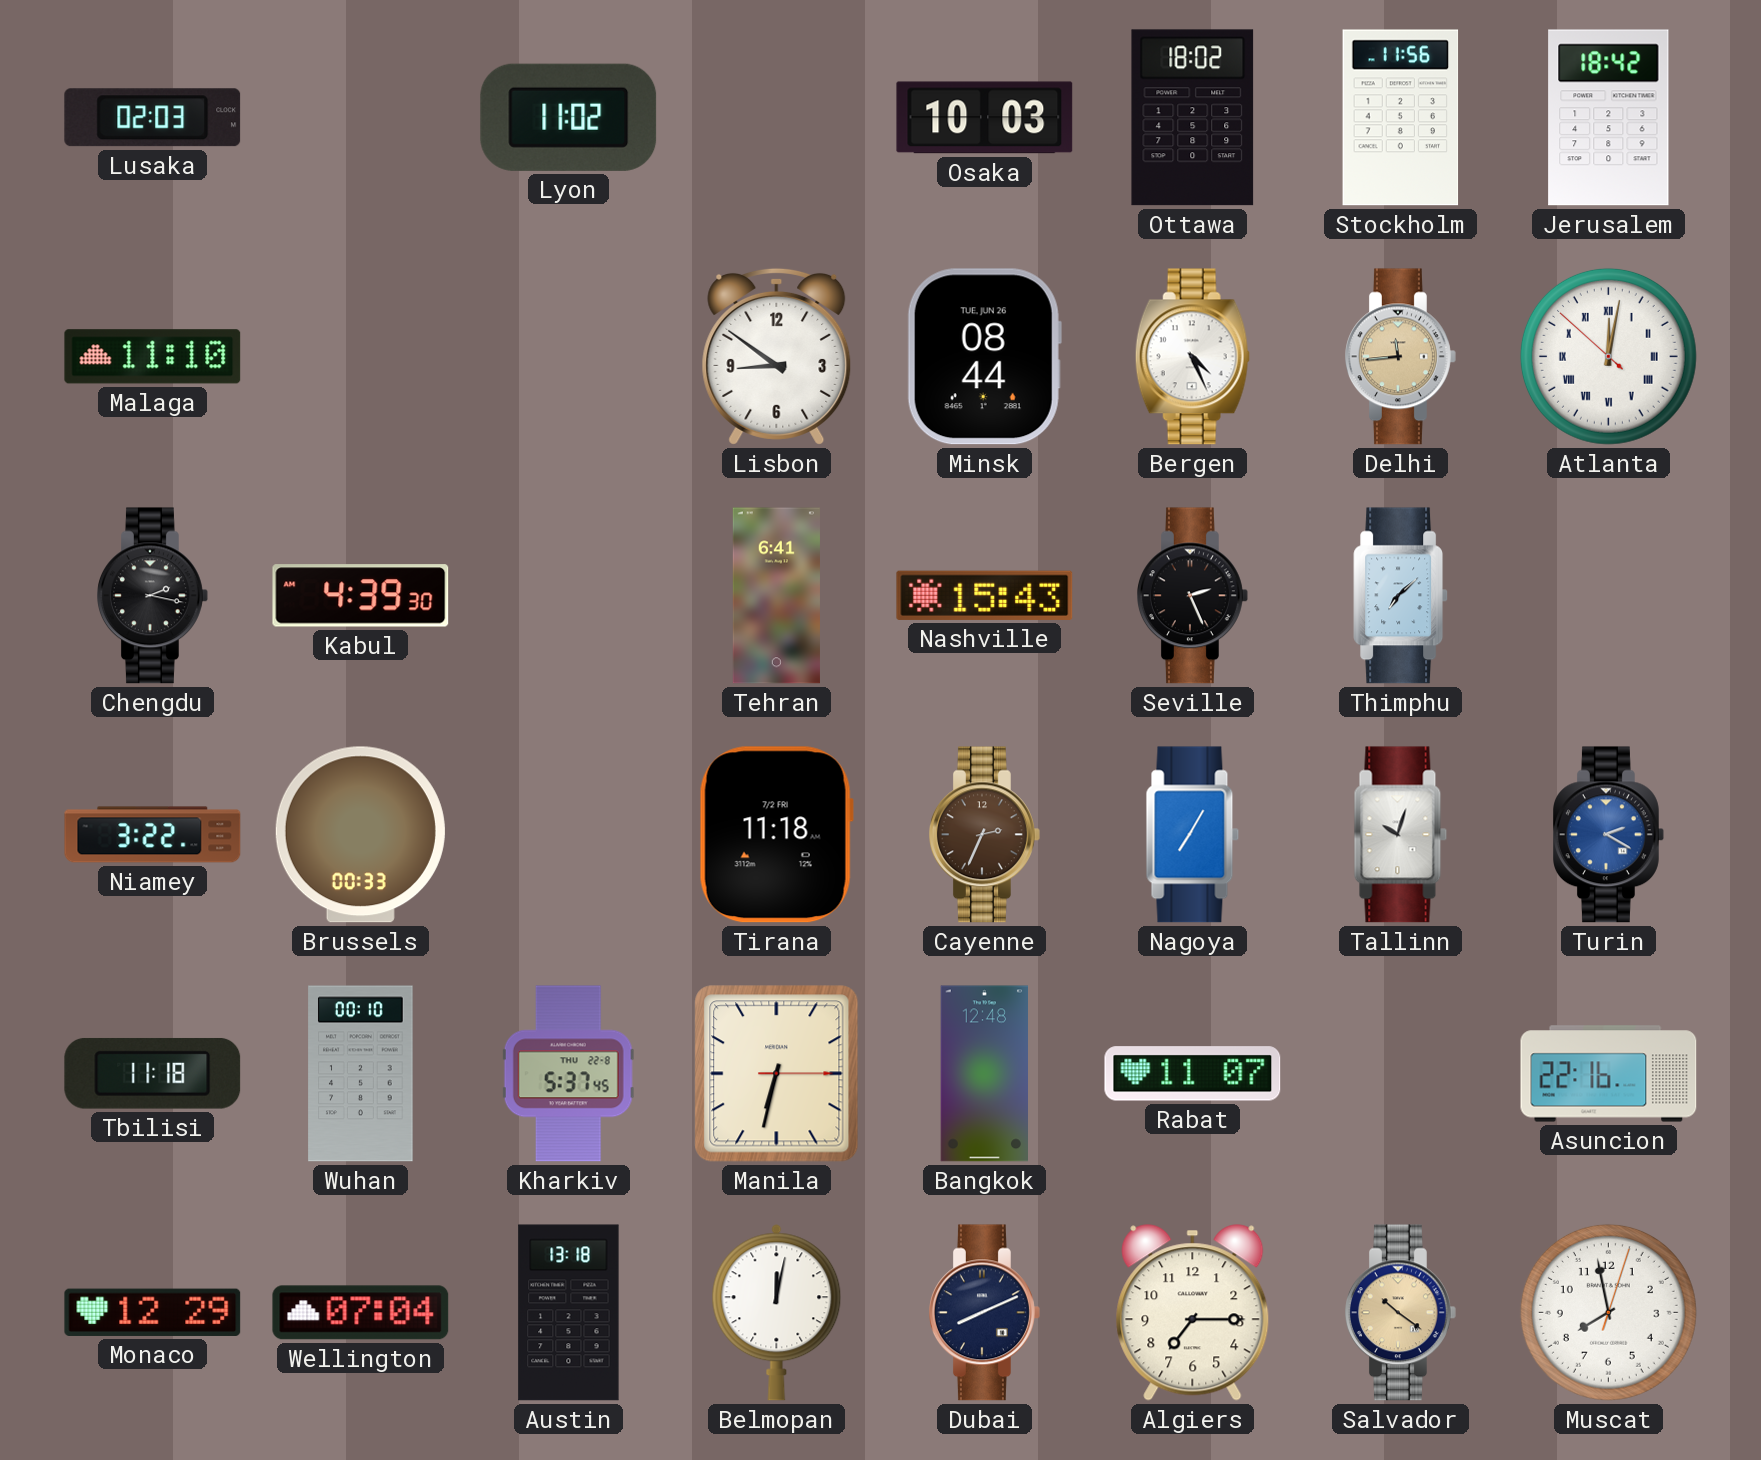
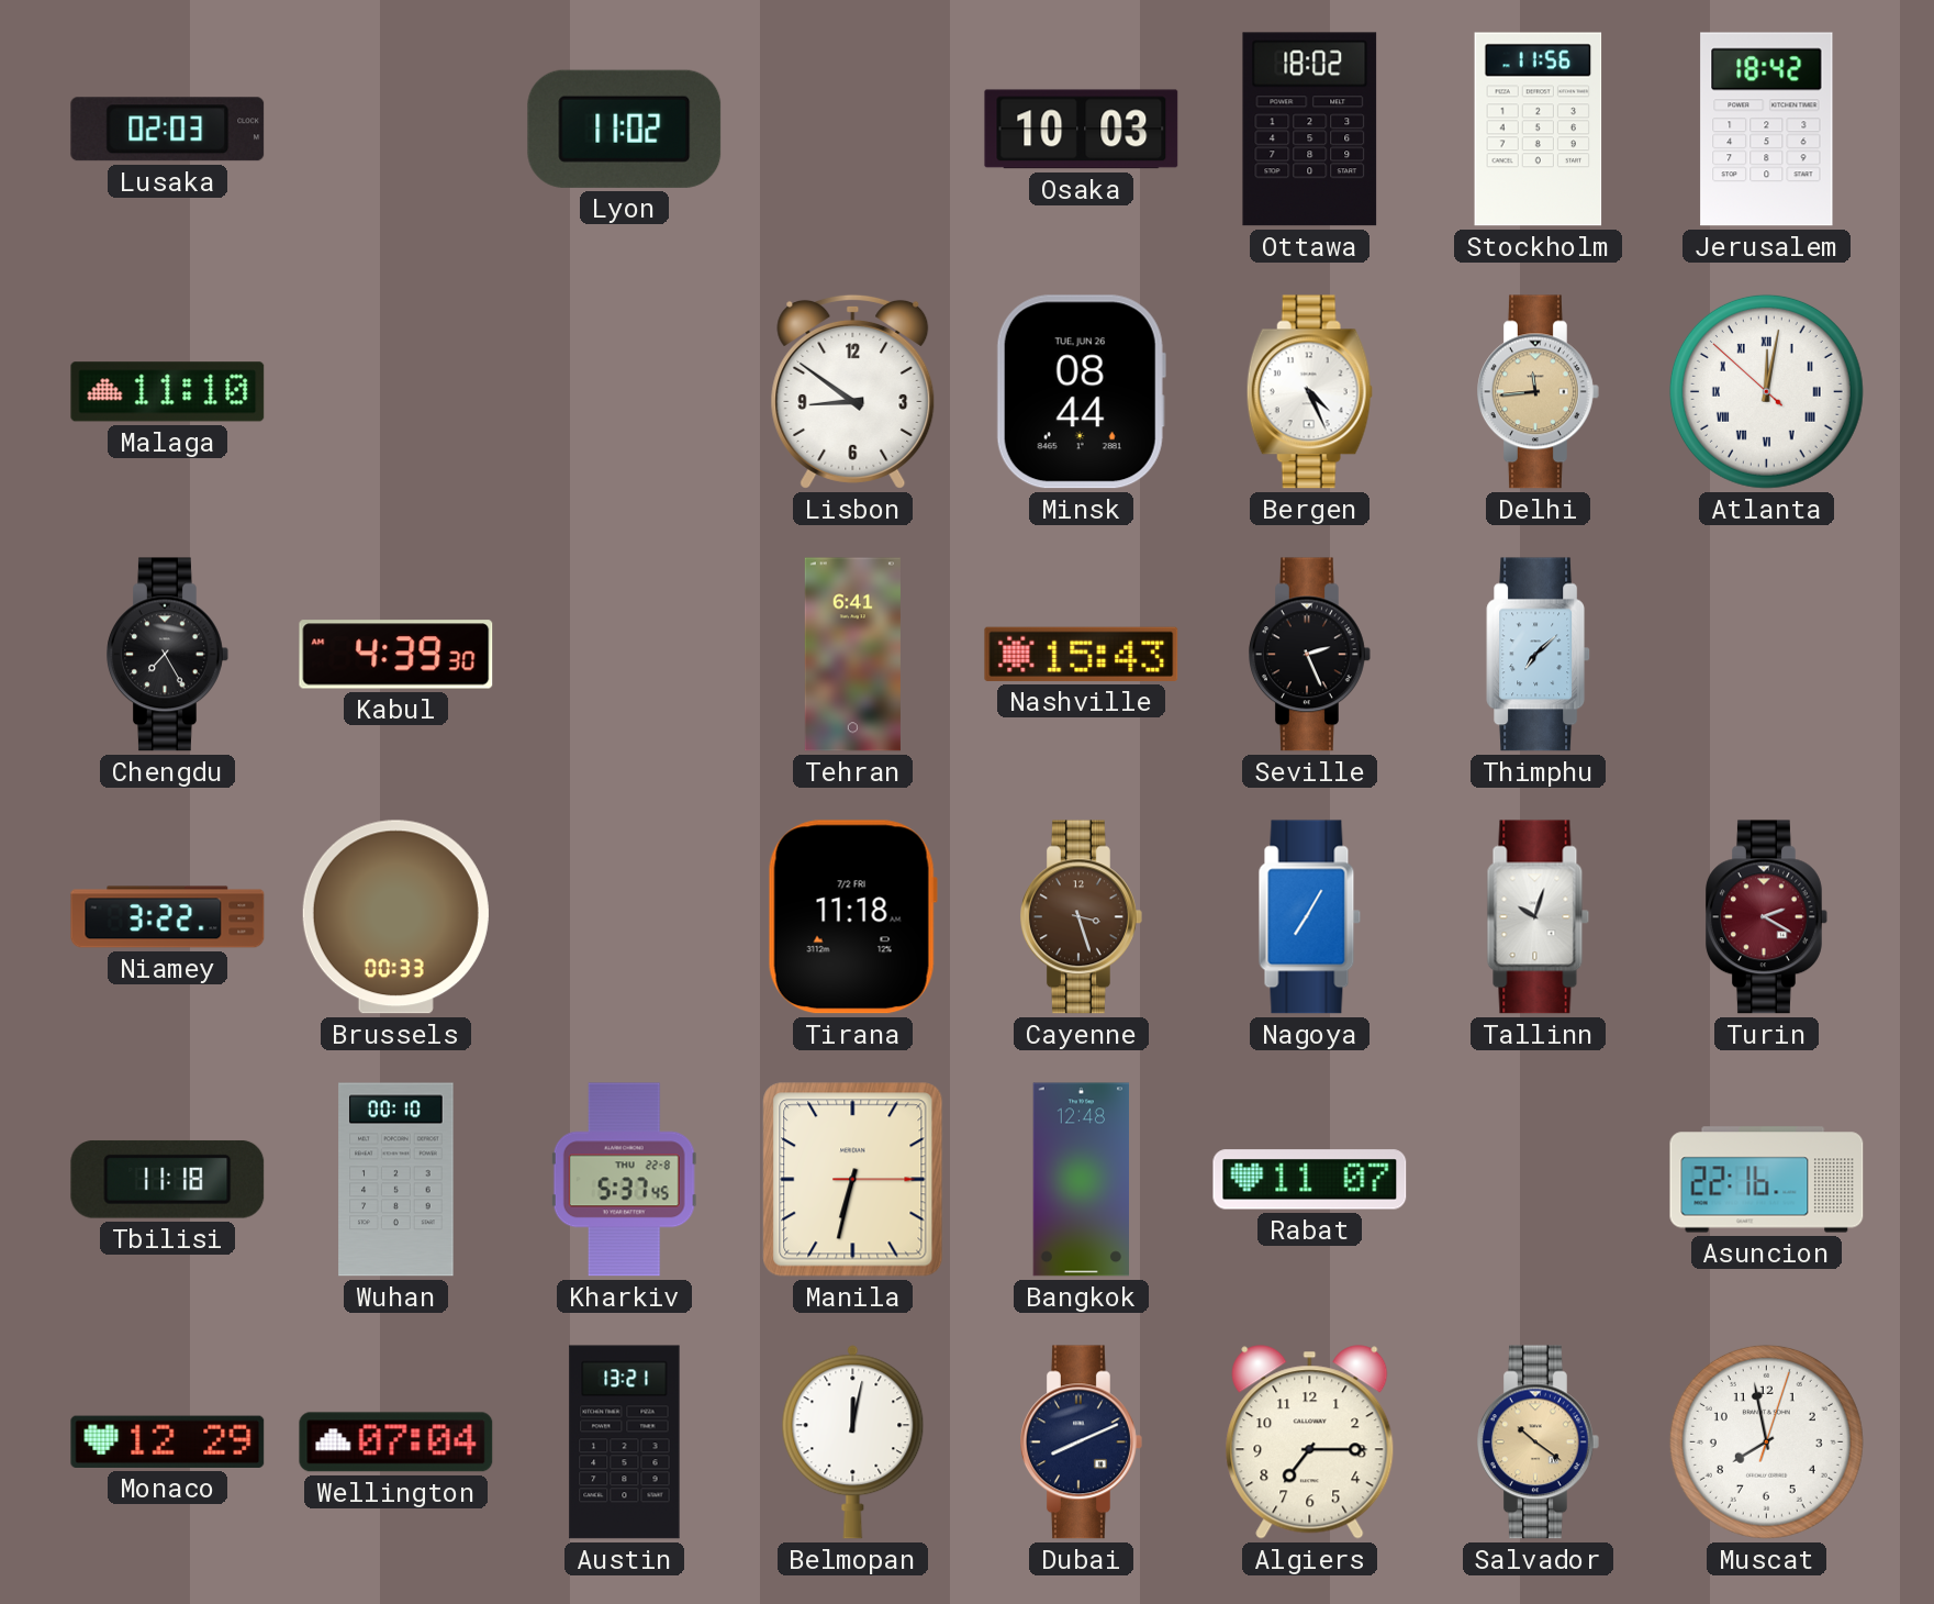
Chengdu: 2:17 -> 7:25
Cayenne: 2:34 -> 3:27
Turin dial: blue -> burgundy
Austin: 13:18 -> 13:21
